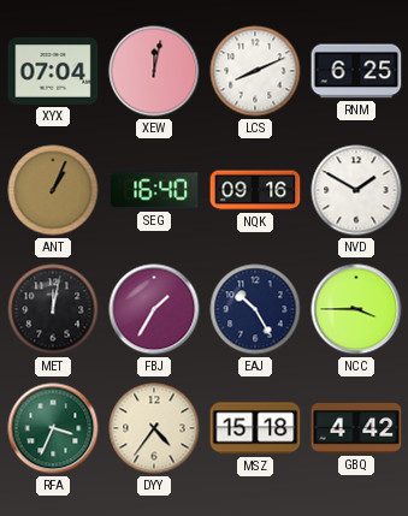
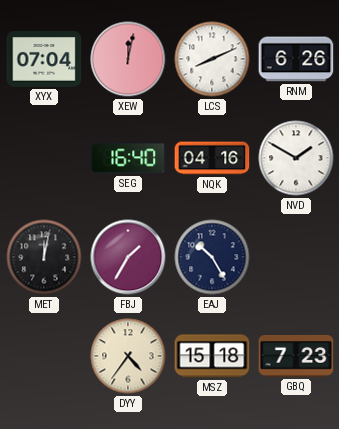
RNM: 6:25 -> 6:26
ANT: 1:04 -> none
NQK: 09:16 -> 04:16
NCC: 3:45 -> none
RFA: 3:34 -> none
GBQ: 4:42 -> 7:23
